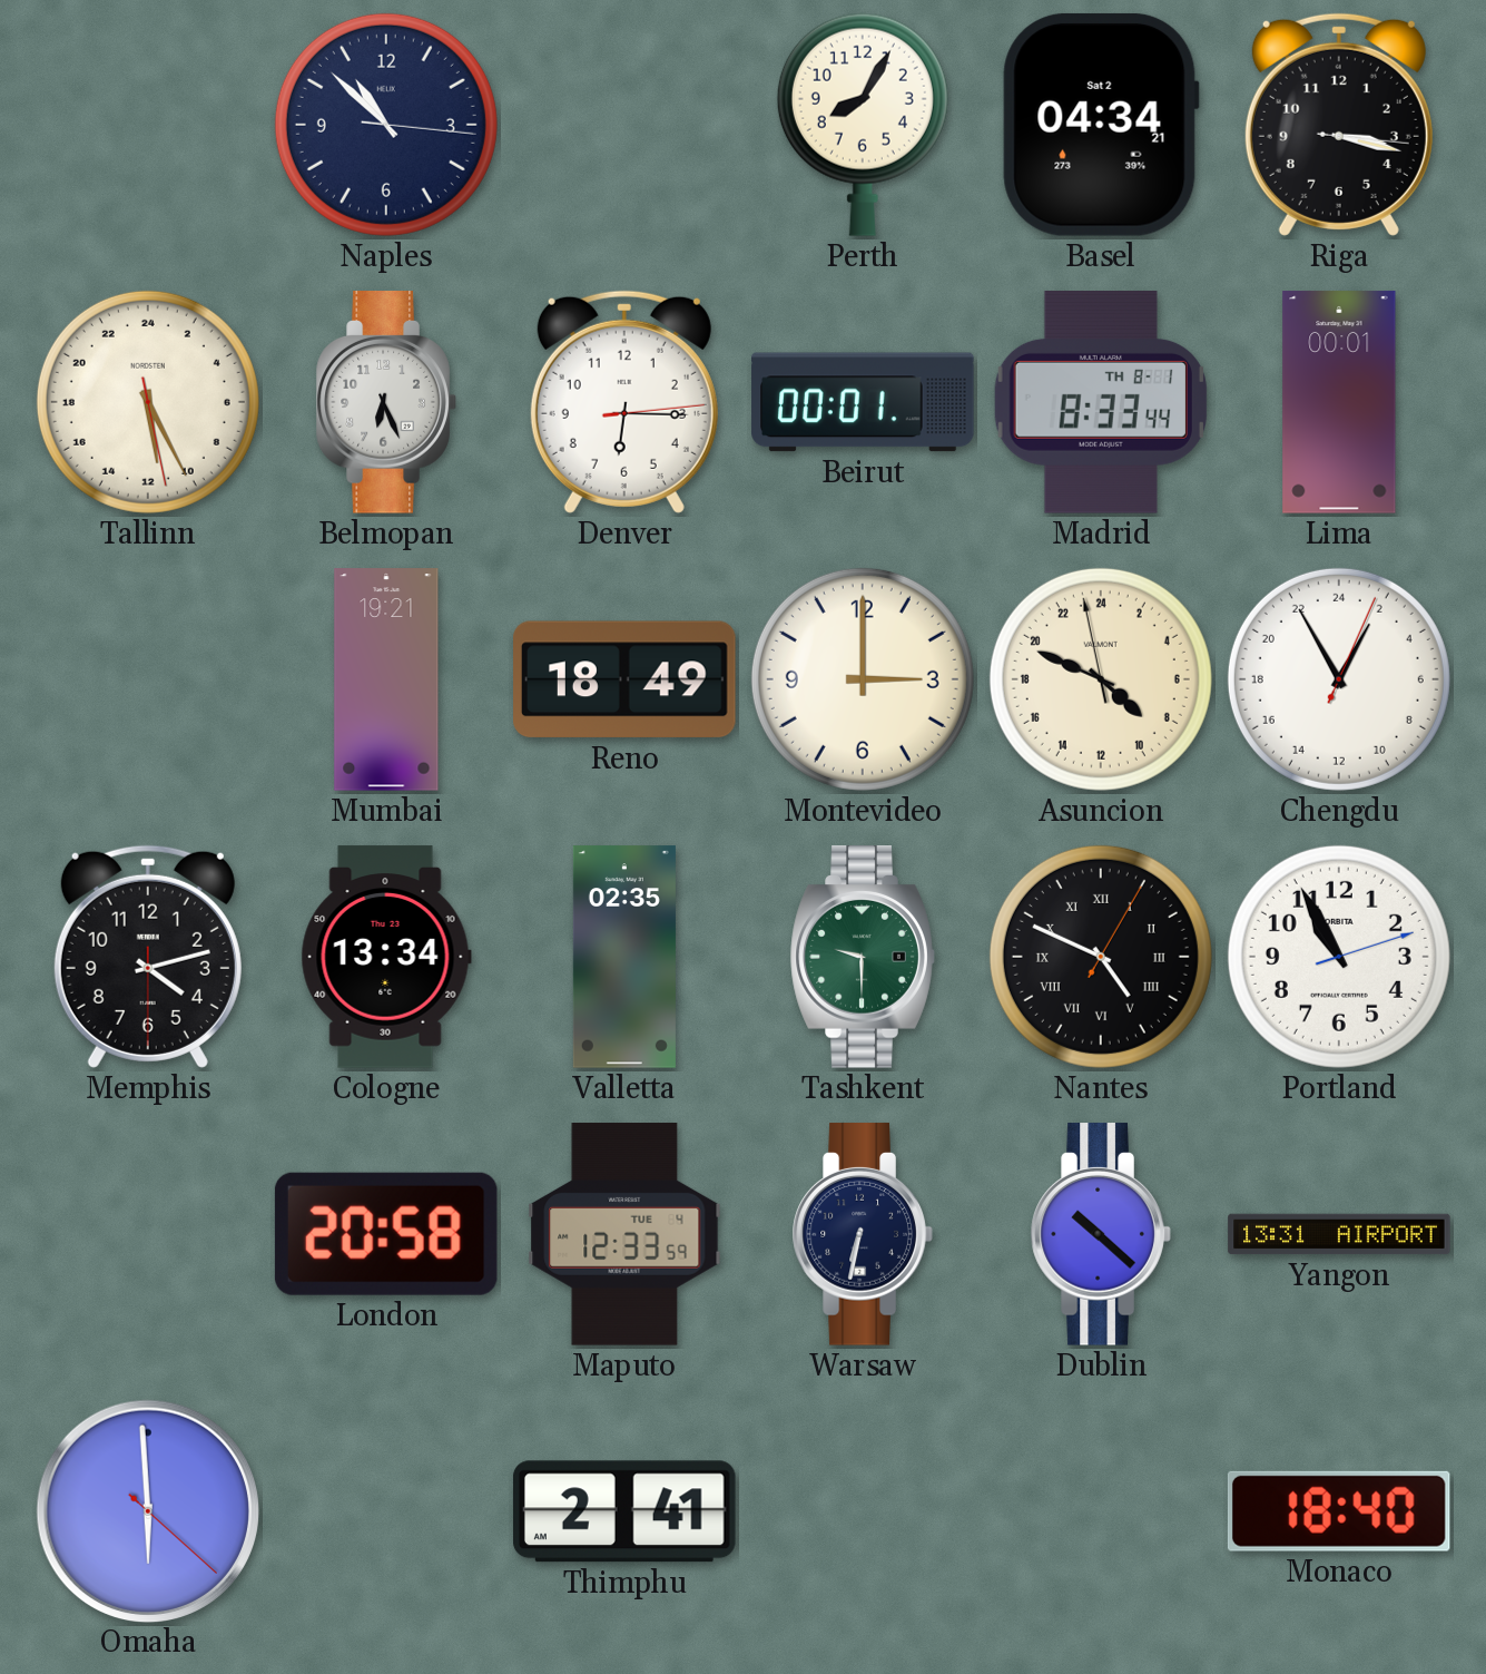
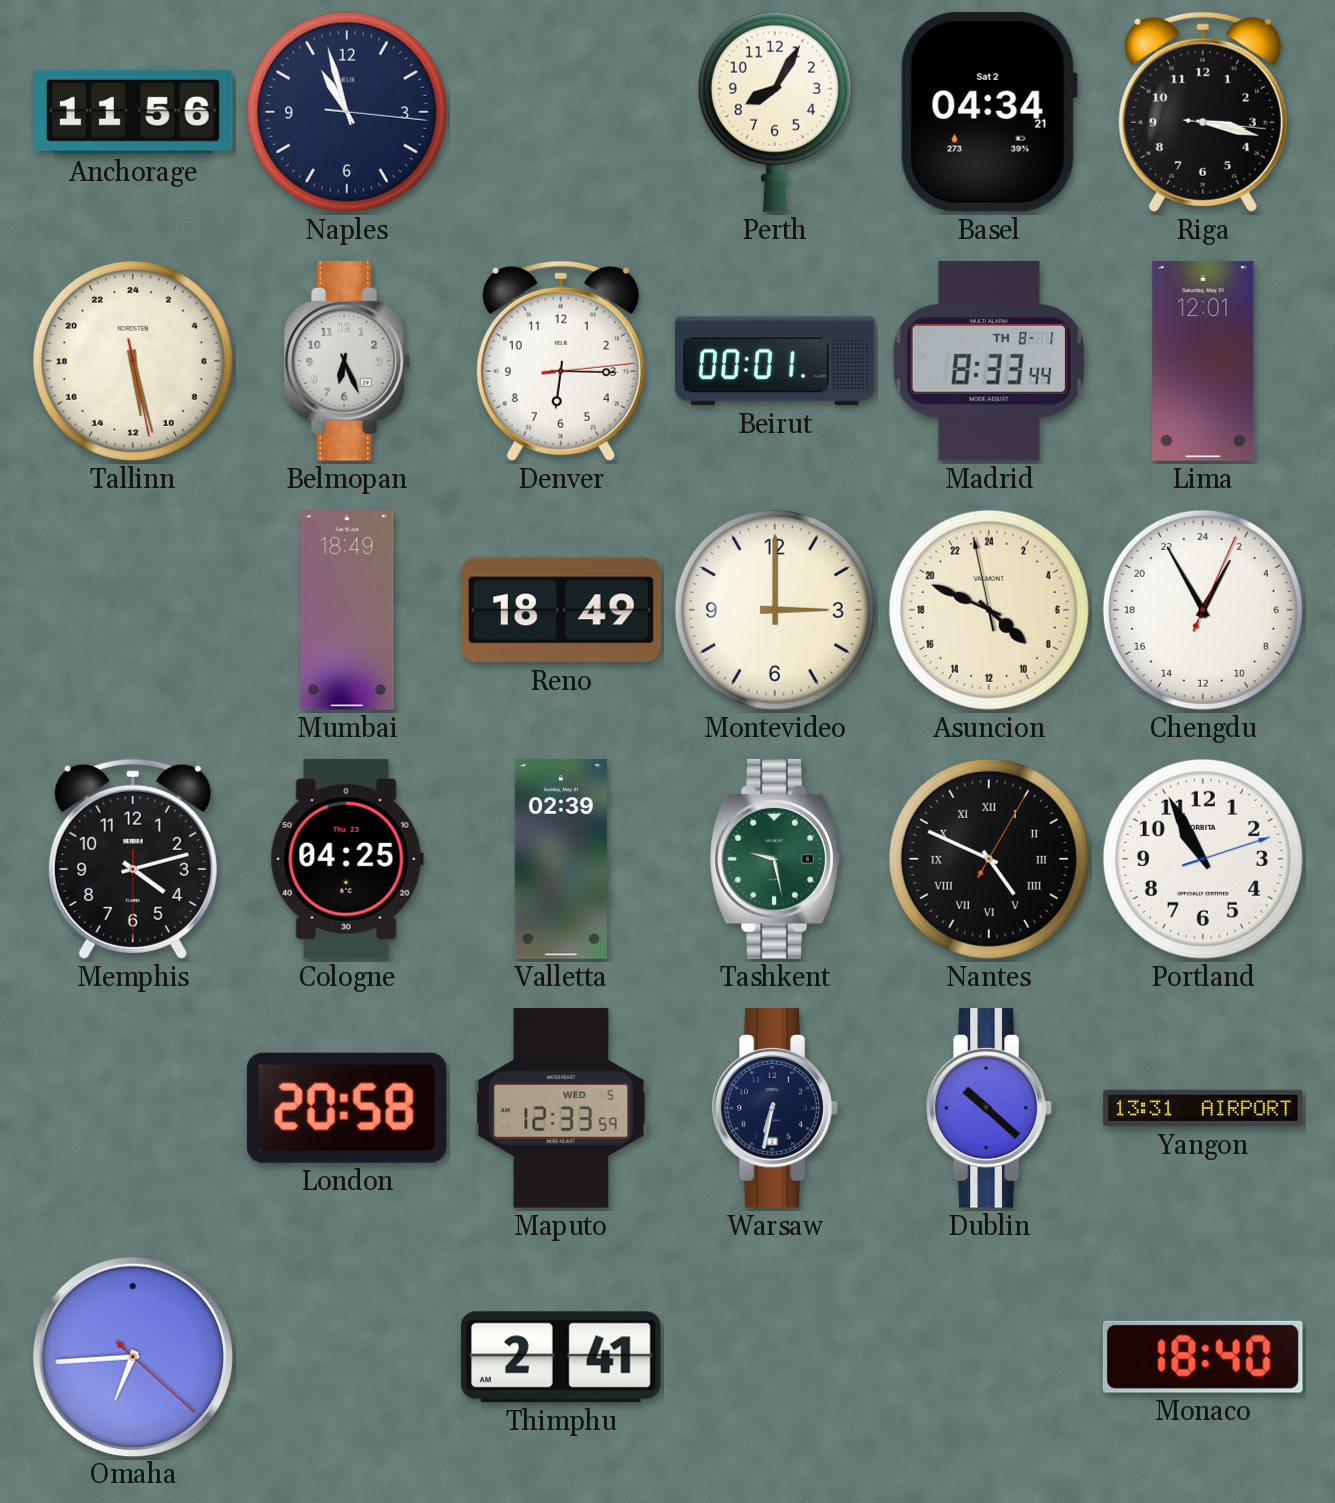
Anchorage: none -> 11:56
Naples: 10:52 -> 10:57
Tallinn: 11:25 -> 11:27
Lima: 00:01 -> 12:01
Mumbai: 19:21 -> 18:49
Cologne: 13:34 -> 04:25
Valletta: 02:35 -> 02:39
Tashkent: 9:30 -> 9:28
Maputo date: TUE 4 -> WED 5
Omaha: 5:59 -> 6:44
